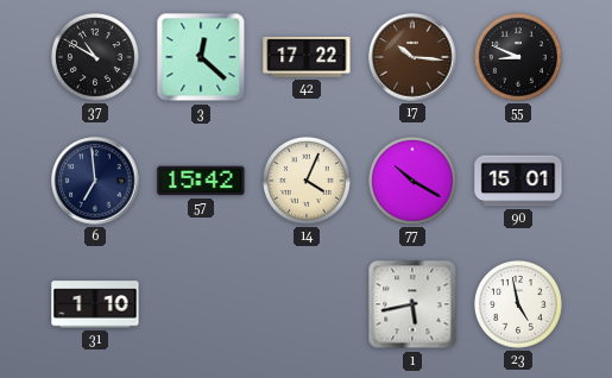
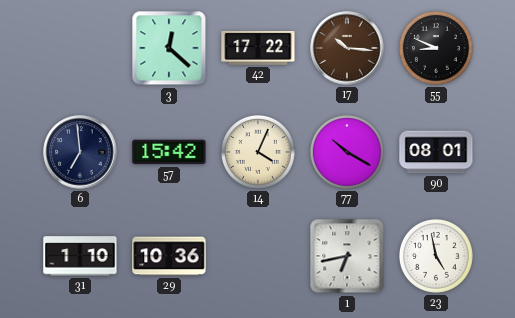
37: 10:50 -> none
90: 15:01 -> 08:01
29: none -> 10:36
1: 5:43 -> 6:43
